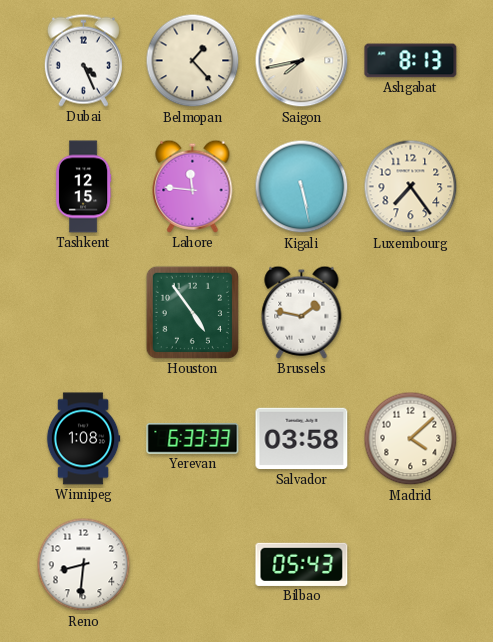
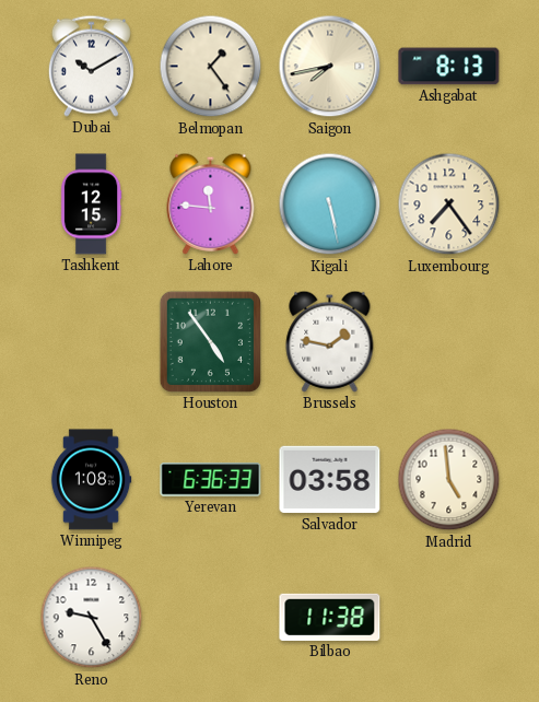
Dubai: 4:26 -> 10:10
Belmopan: 1:23 -> 1:24
Yerevan: 6:33 -> 6:36
Madrid: 4:08 -> 4:59
Reno: 8:31 -> 9:25
Bilbao: 05:43 -> 11:38
